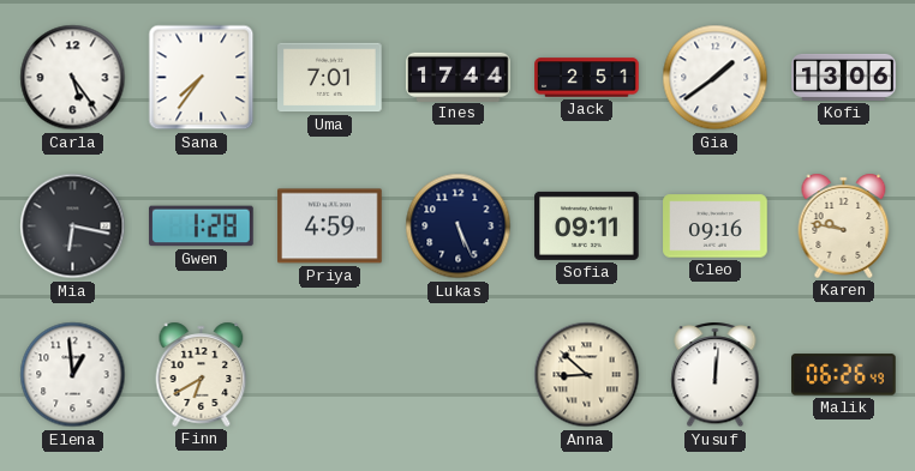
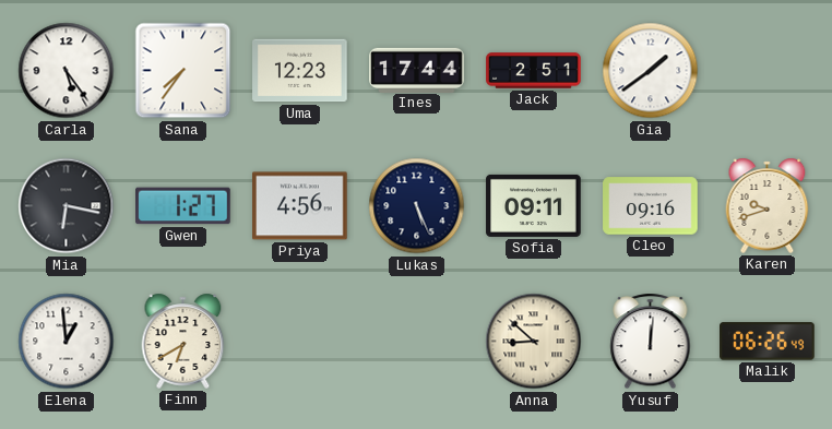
Uma: 7:01 -> 12:23
Kofi: 13:06 -> none
Gwen: 1:28 -> 1:27
Priya: 4:59 -> 4:56
Karen: 9:47 -> 9:42
